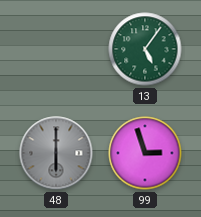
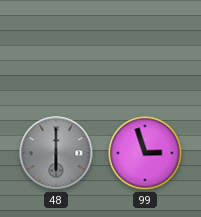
13: 5:06 -> none
